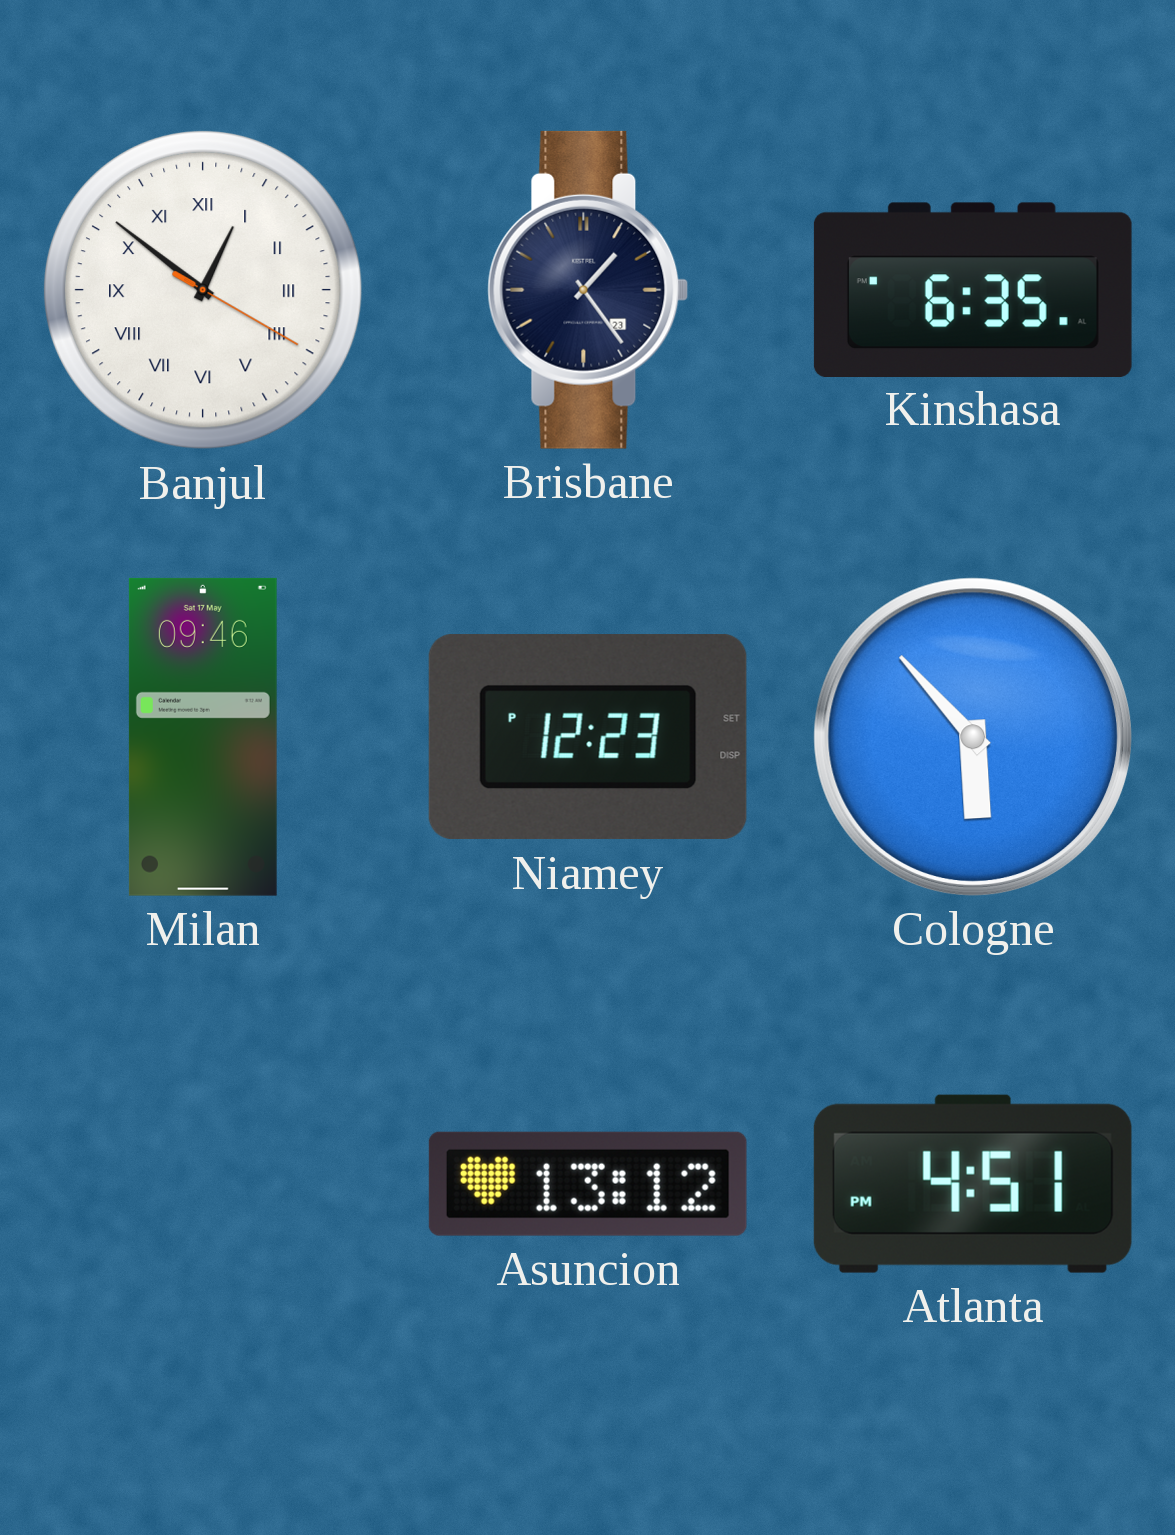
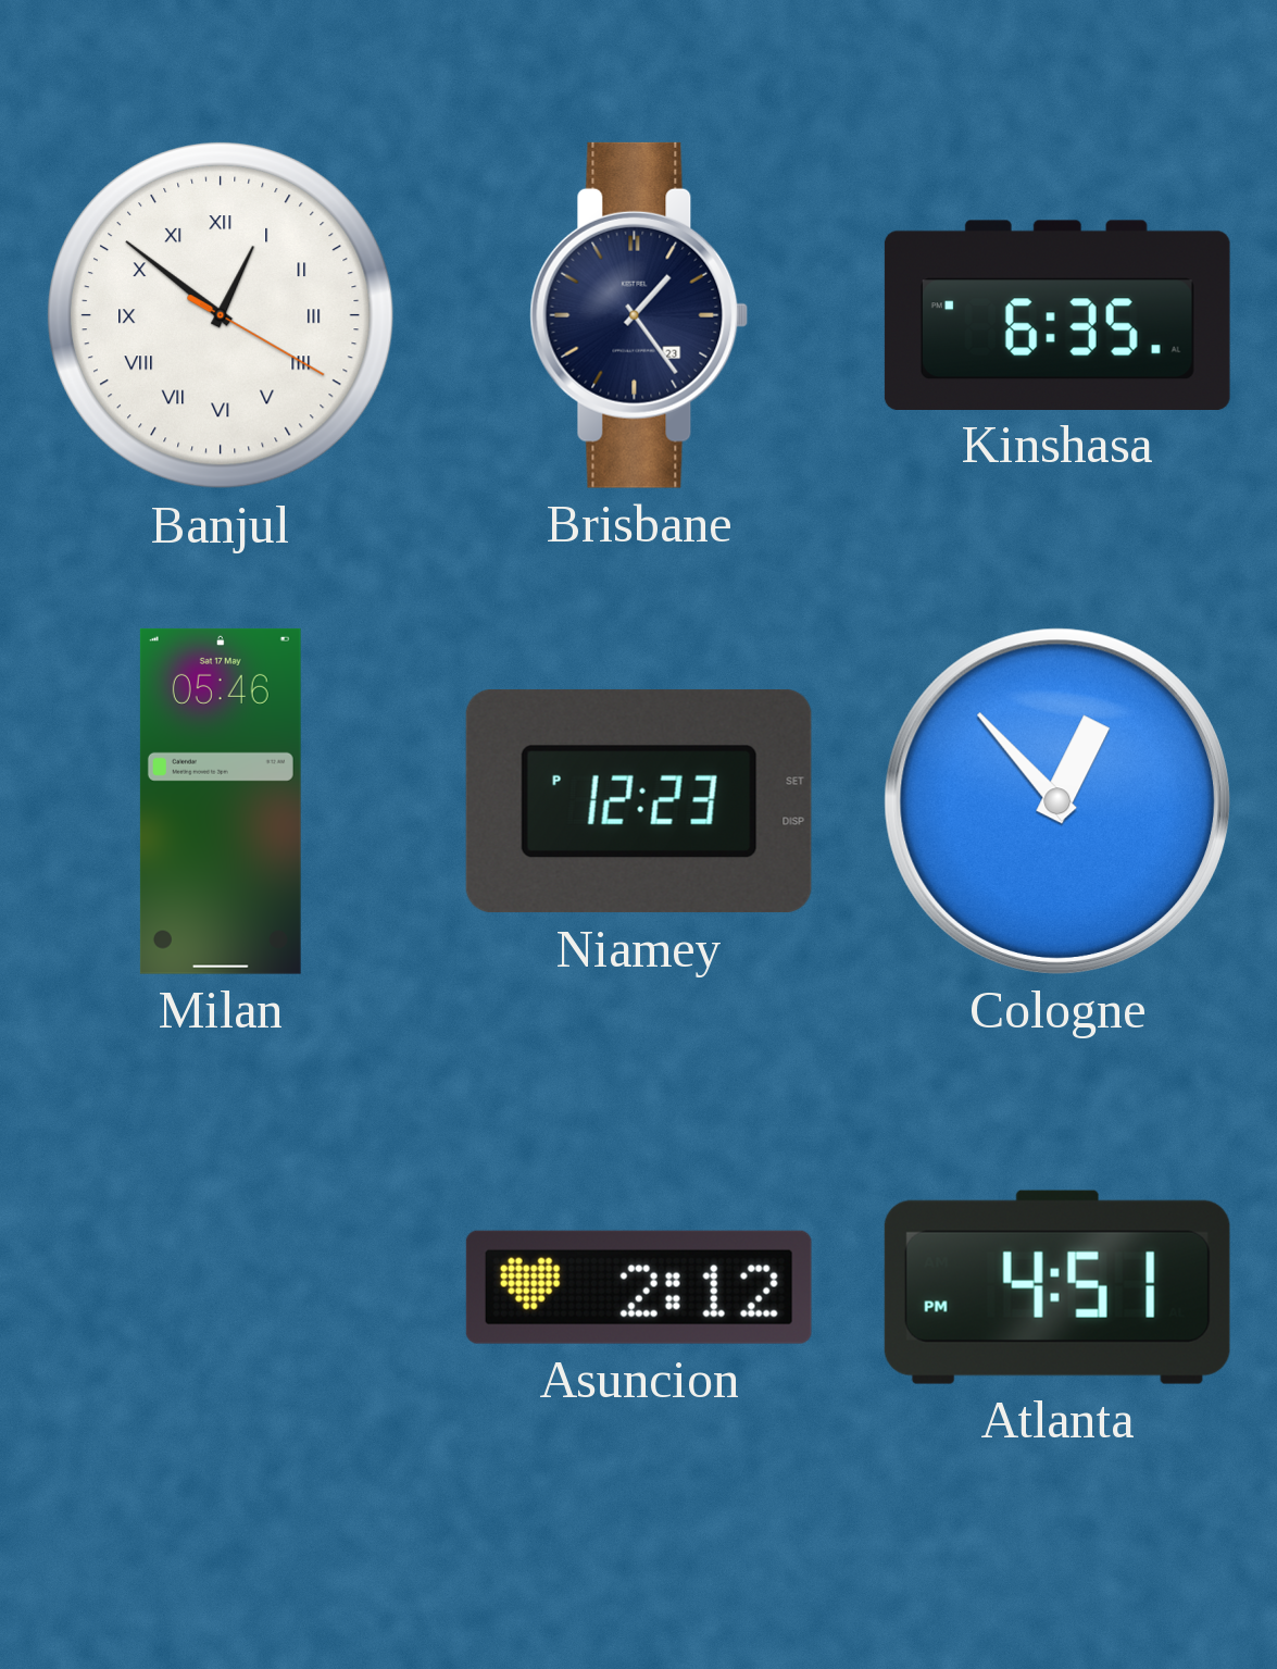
Milan: 09:46 -> 05:46
Cologne: 5:53 -> 12:53
Asuncion: 13:12 -> 2:12
